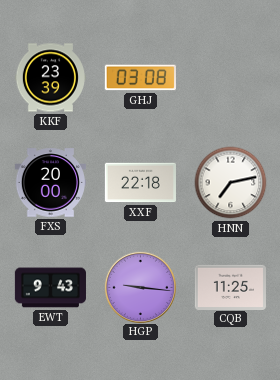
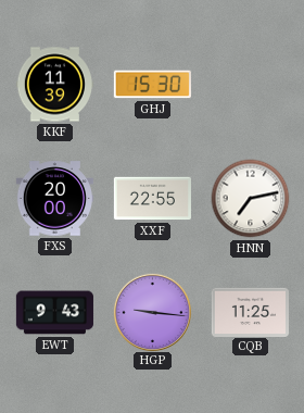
KKF: 23:39 -> 11:39
GHJ: 03:08 -> 15:30
XXF: 22:18 -> 22:55
